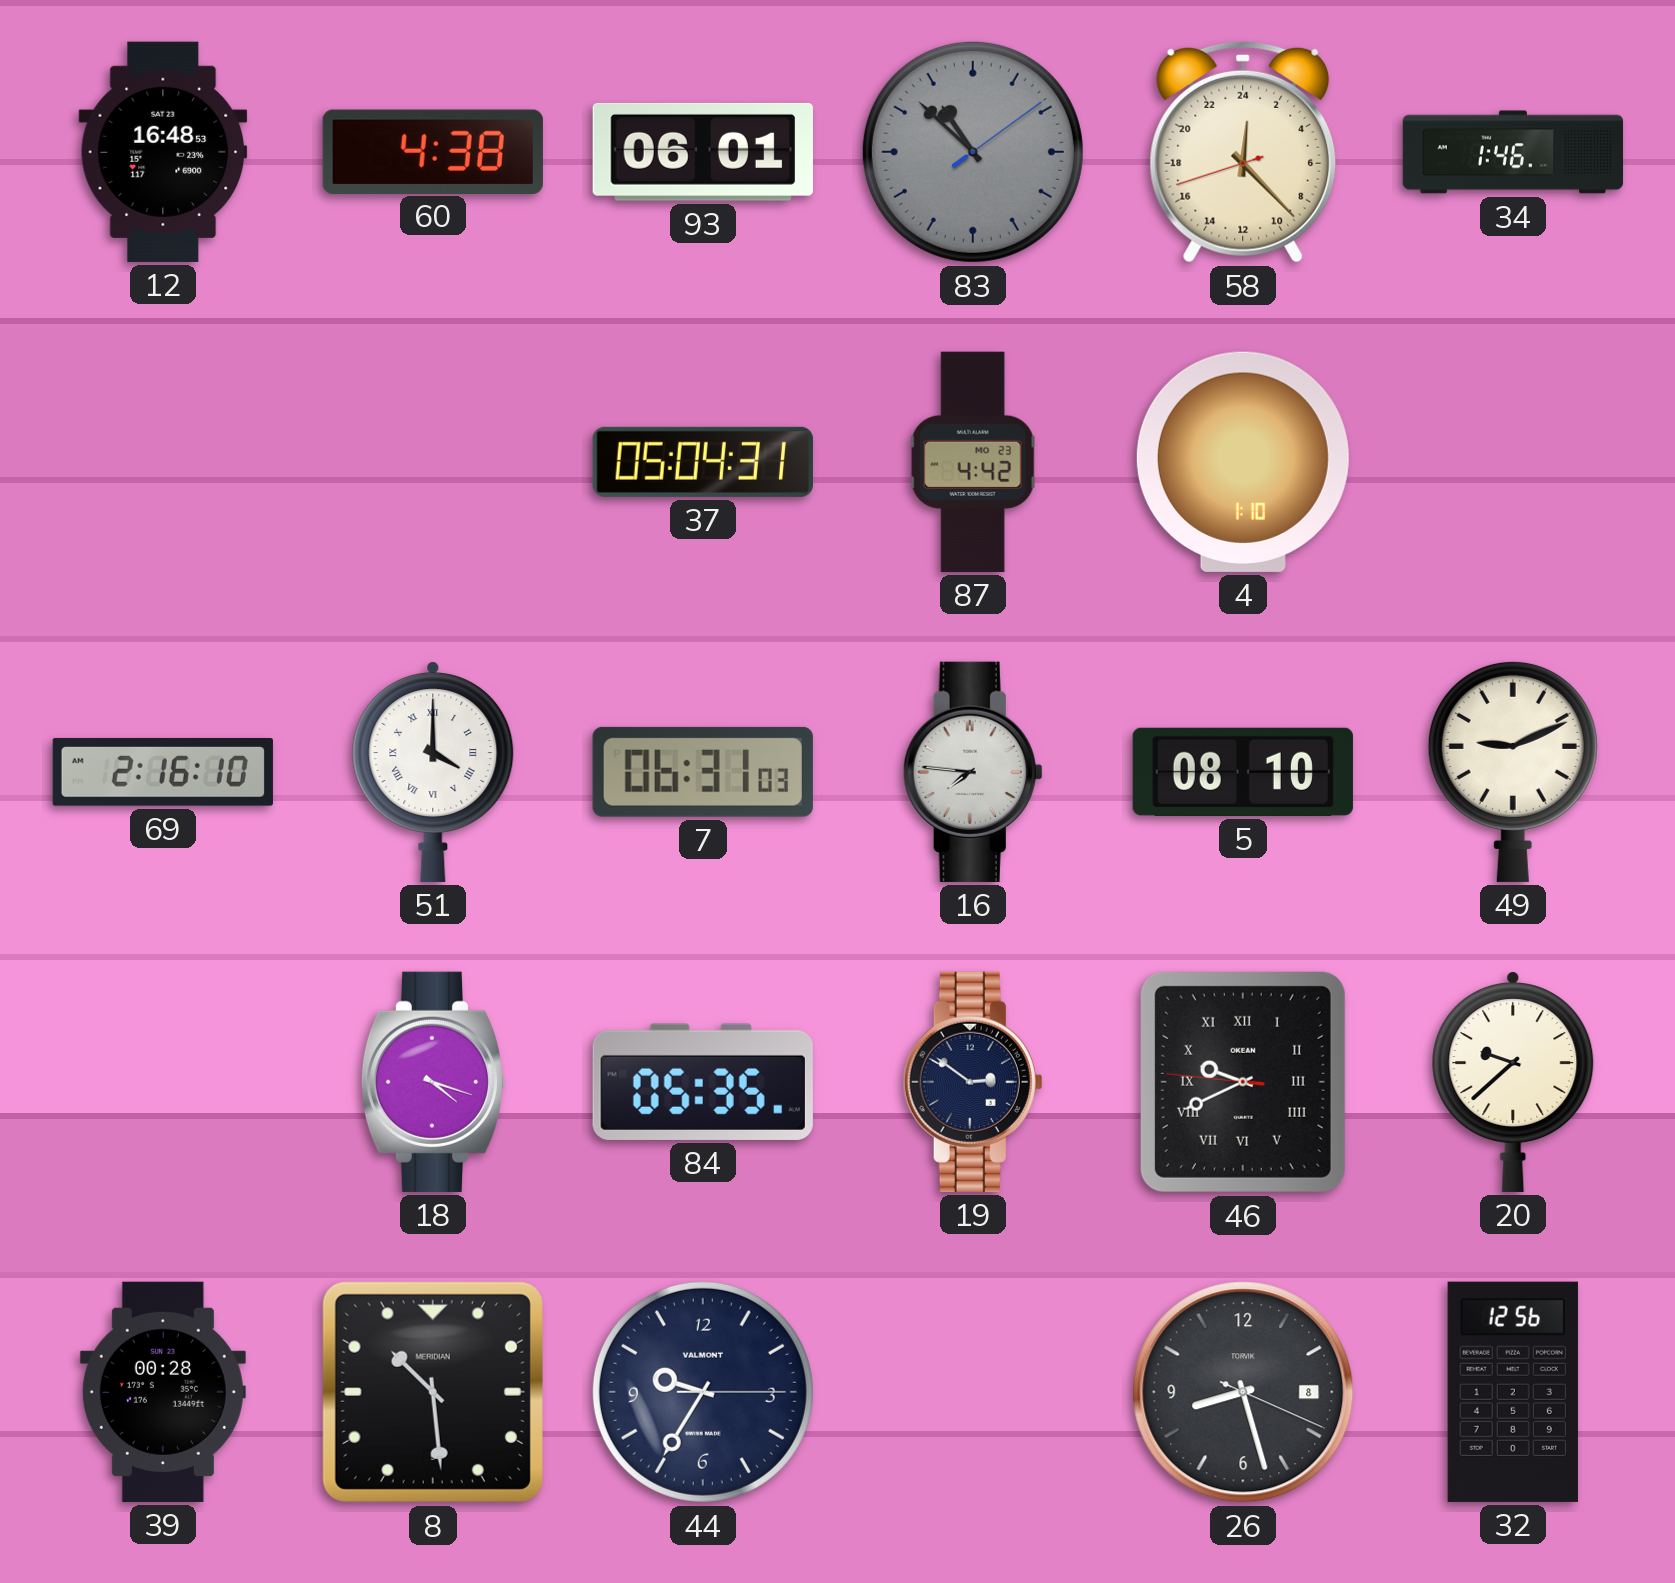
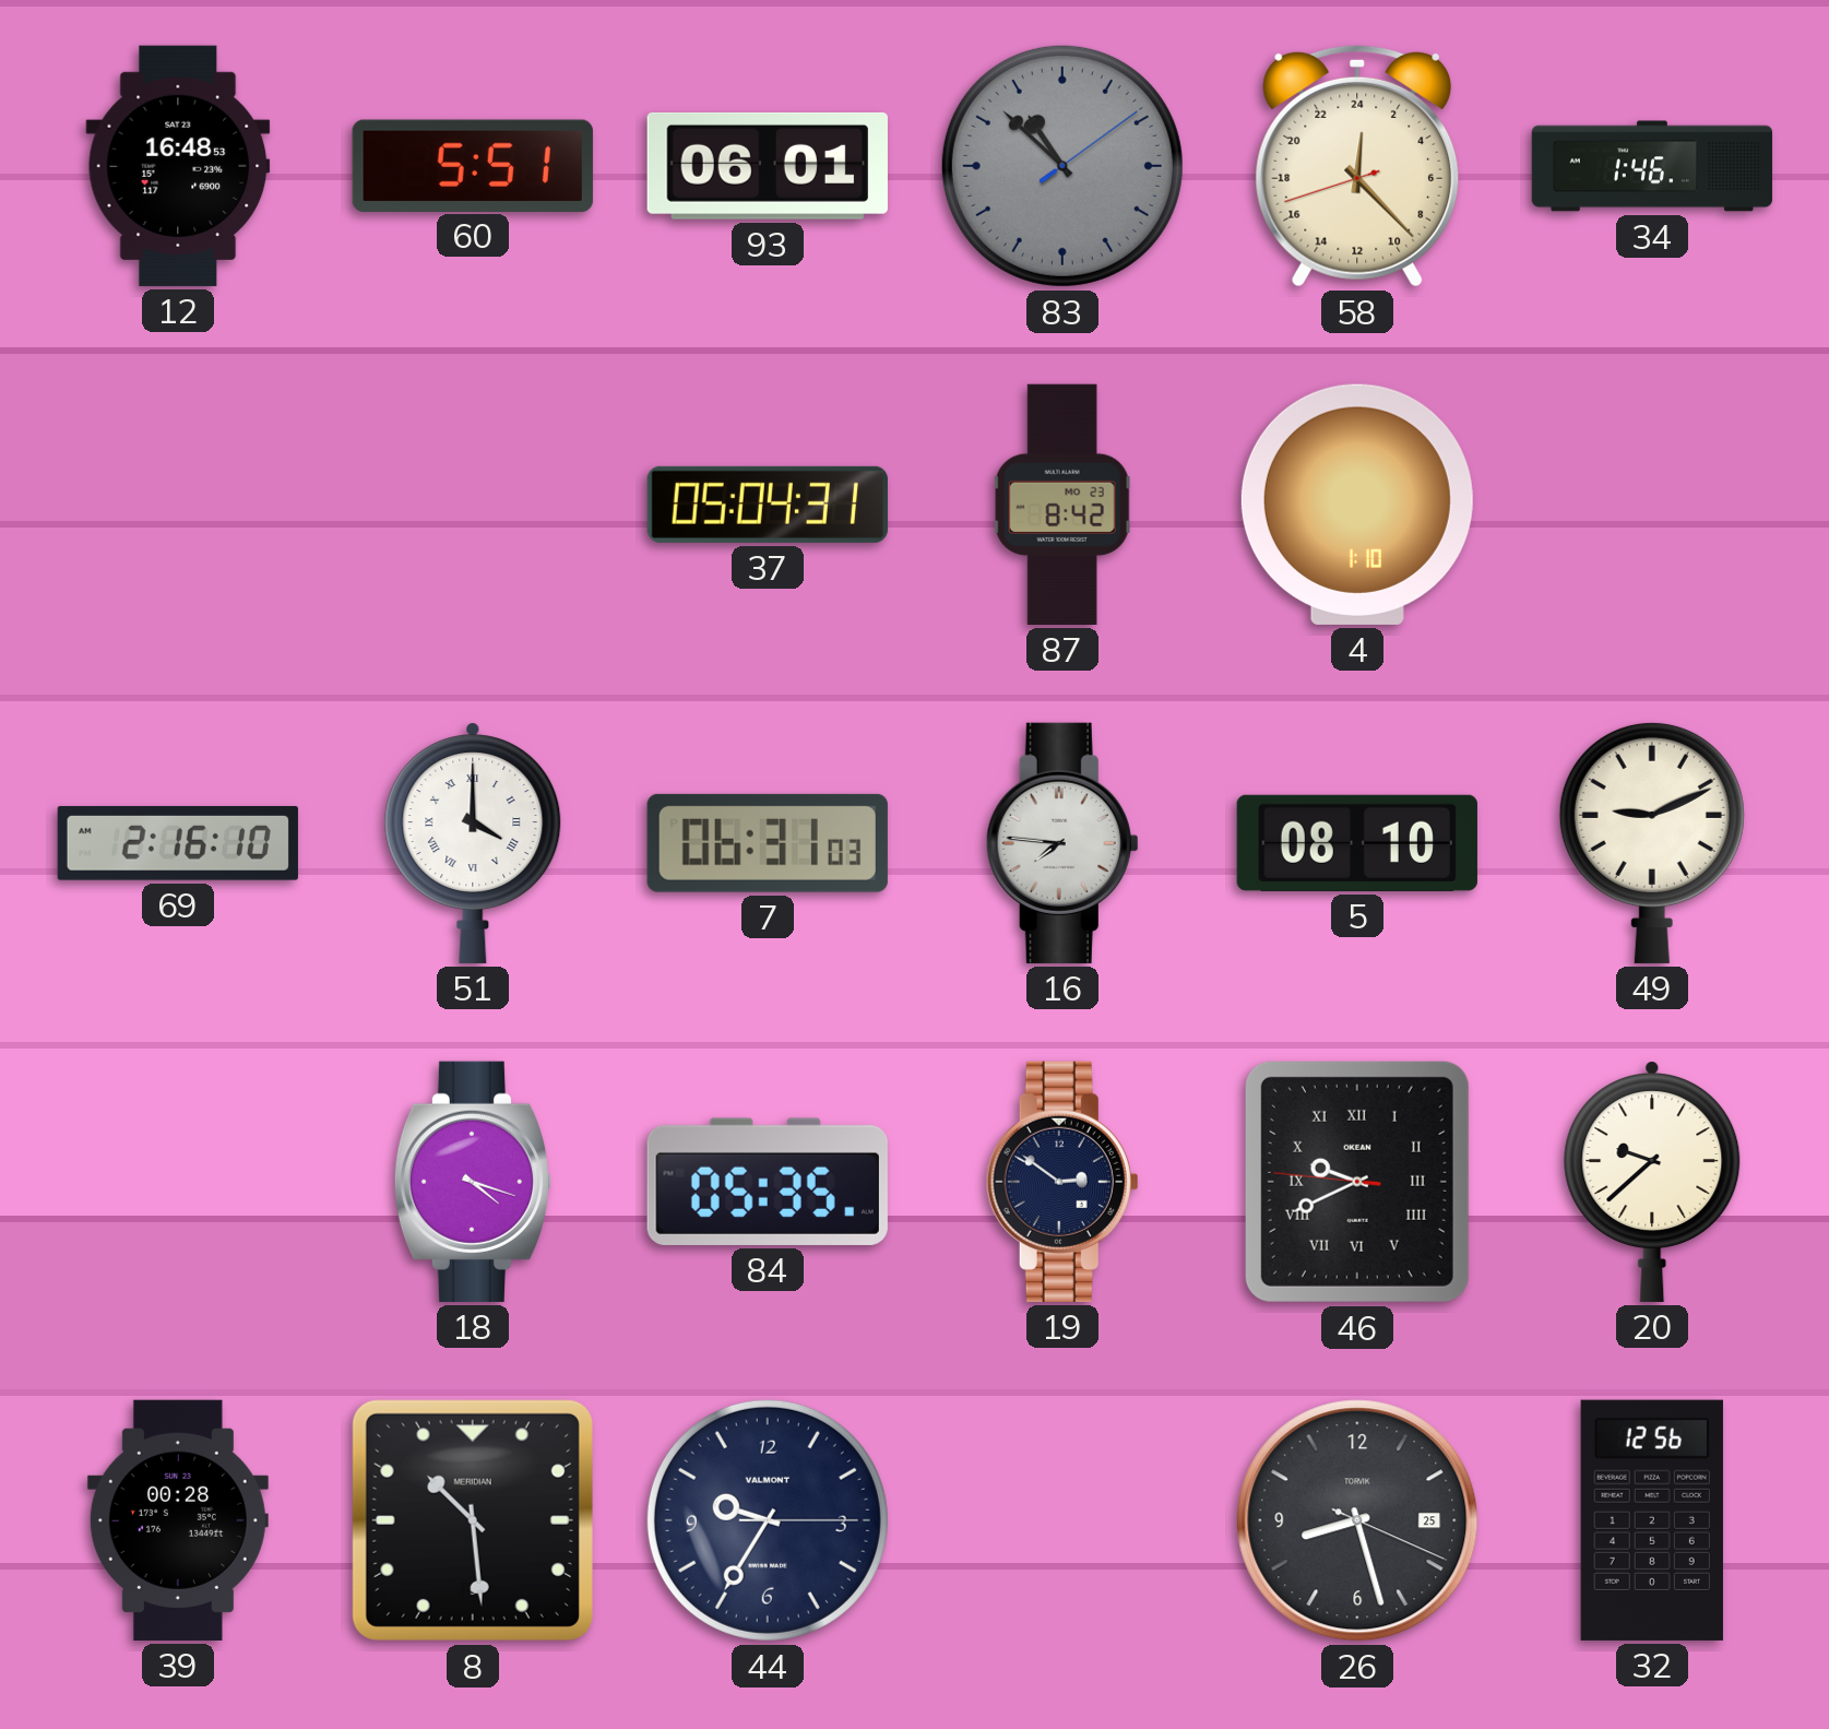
60: 4:38 -> 5:51
87: 4:42 -> 8:42
26 date: 8 -> 25
